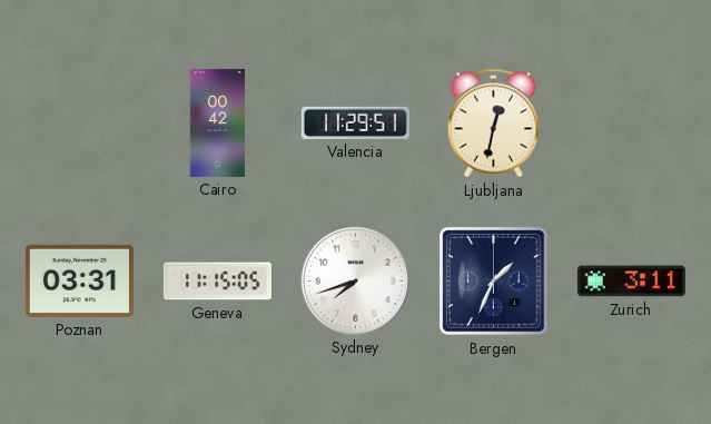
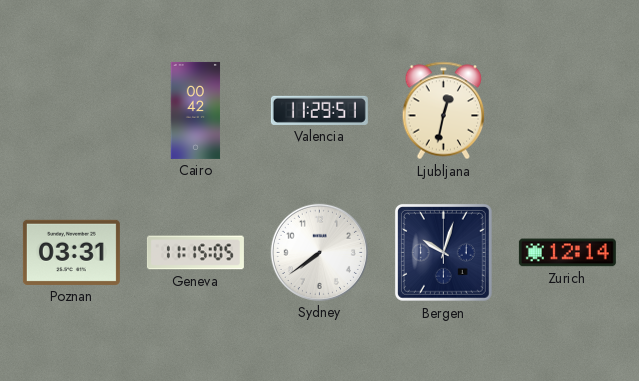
Sydney: 7:42 -> 7:39
Bergen: 1:34 -> 10:03
Zurich: 3:11 -> 12:14
